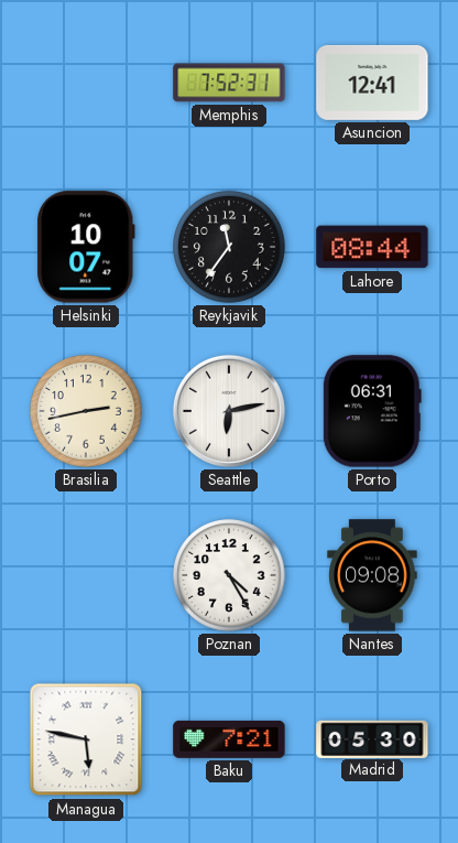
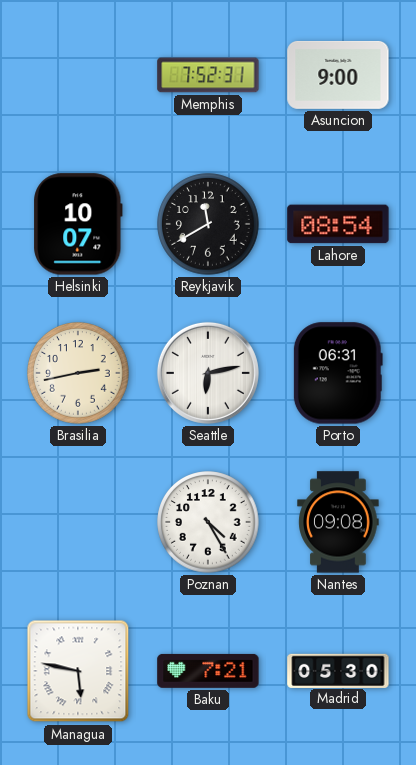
Asuncion: 12:41 -> 9:00
Reykjavik: 11:36 -> 11:40
Lahore: 08:44 -> 08:54
